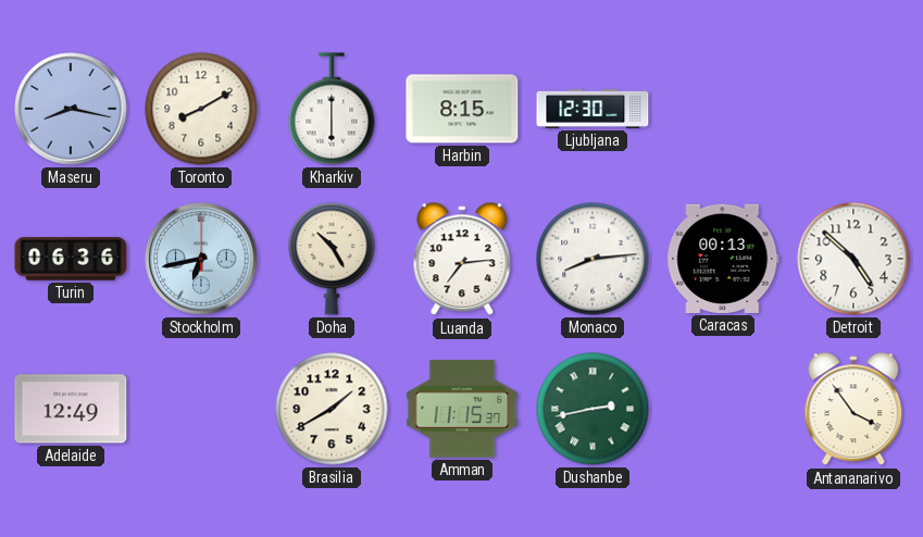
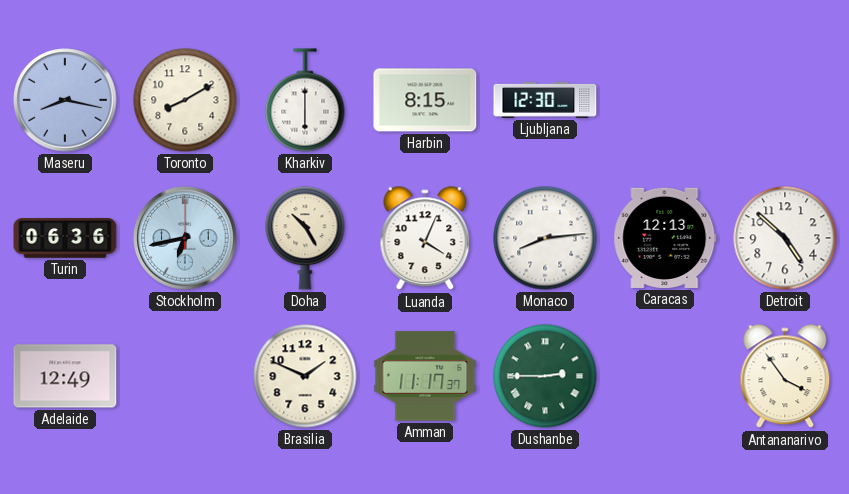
Luanda: 7:14 -> 4:04
Caracas: 00:13 -> 12:13
Brasilia: 1:40 -> 1:49
Amman: 11:15 -> 11:17
Dushanbe: 2:43 -> 2:45
